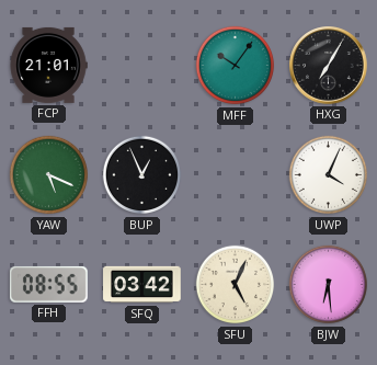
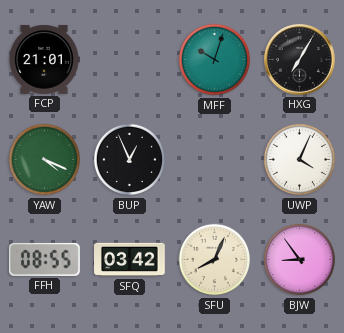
MFF: 10:06 -> 10:03
YAW: 5:19 -> 4:19
SFU: 5:04 -> 8:04
BJW: 6:29 -> 8:54
